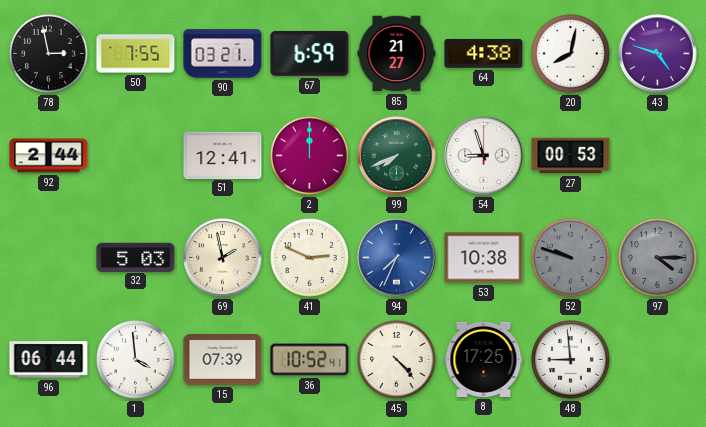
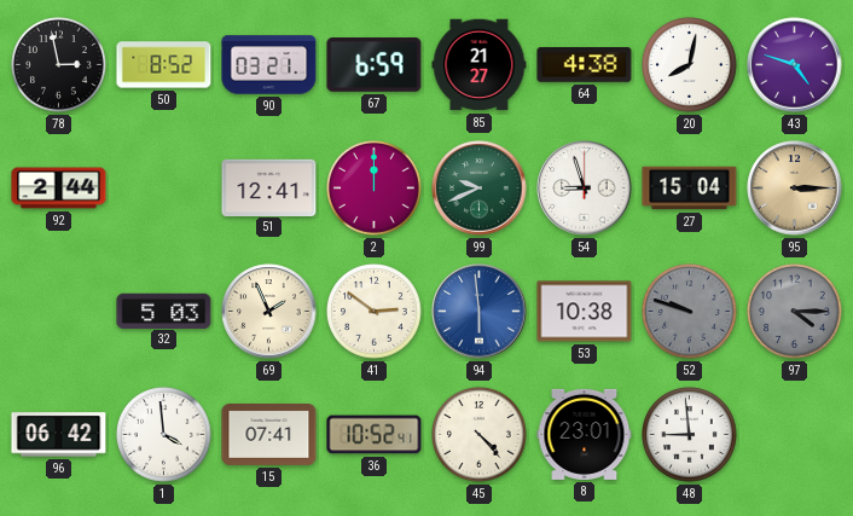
50: 7:55 -> 8:52
99: 7:41 -> 9:41
27: 00:53 -> 15:04
95: none -> 3:15
69: 1:58 -> 1:56
41: 2:49 -> 2:51
94: 7:34 -> 5:59
96: 06:44 -> 06:42
15: 07:39 -> 07:41
8: 17:25 -> 23:01
